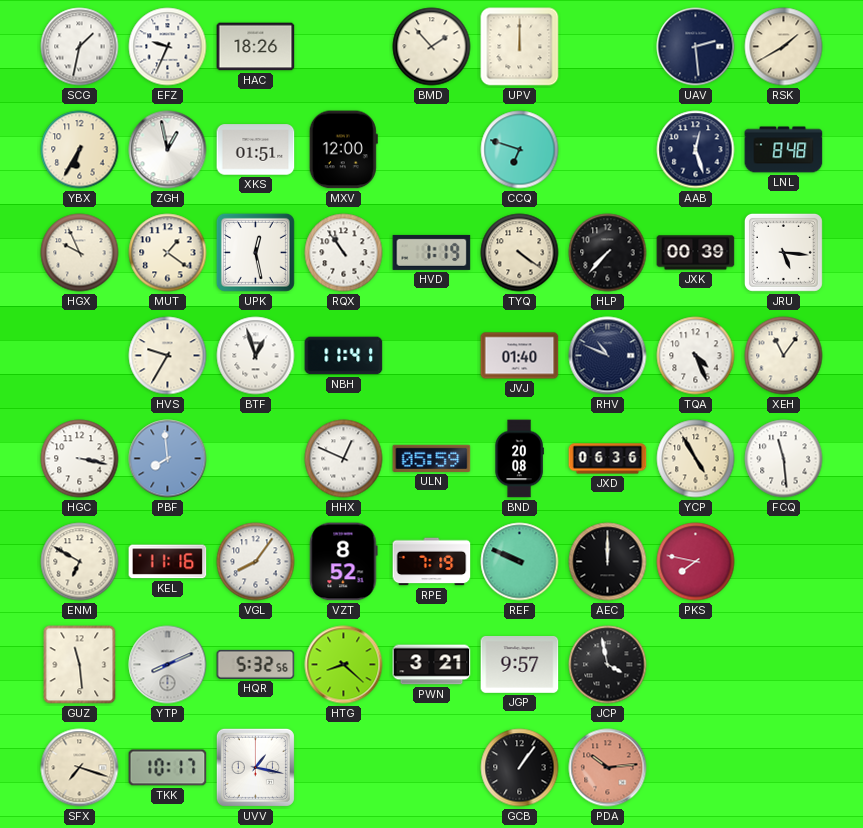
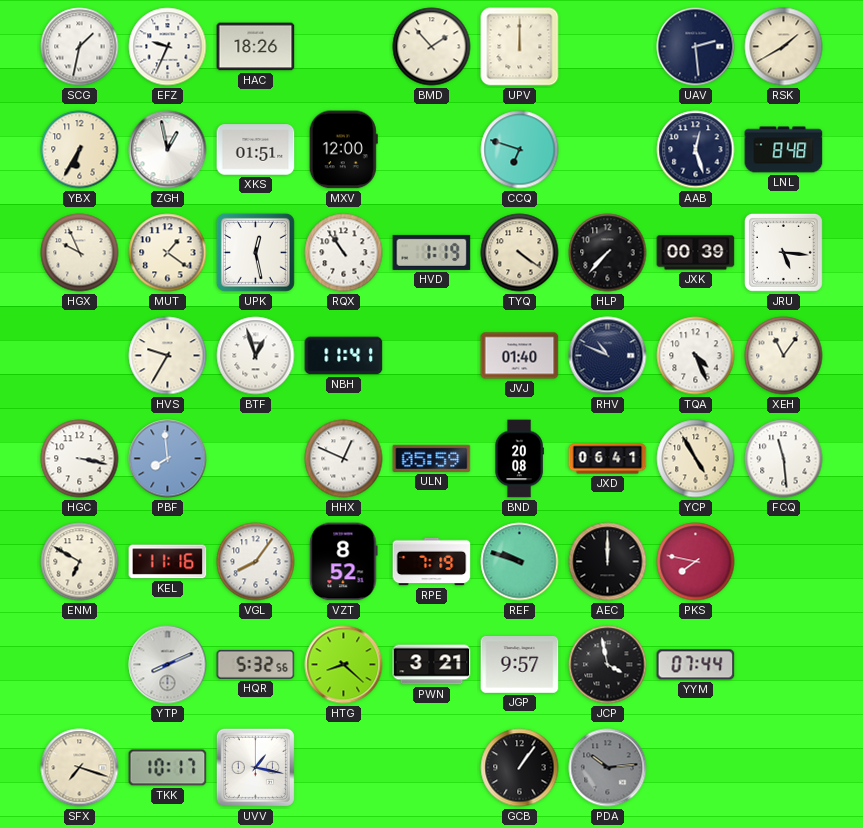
JXD: 06:36 -> 06:41
REF: 9:49 -> 9:48
GUZ: 11:29 -> none
YYM: none -> 07:44
PDA dial: salmon -> grey
